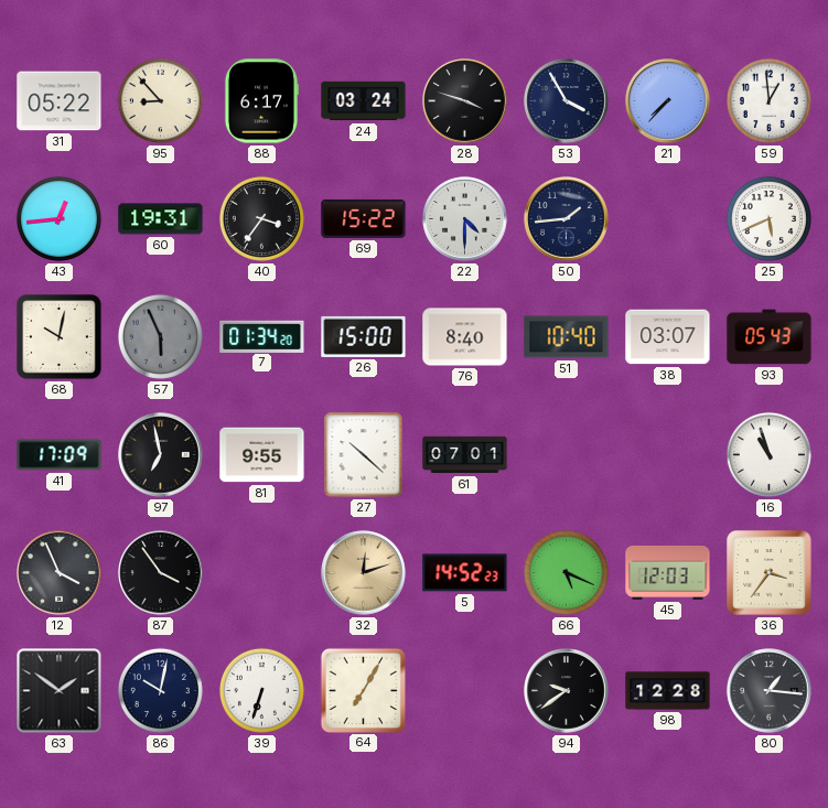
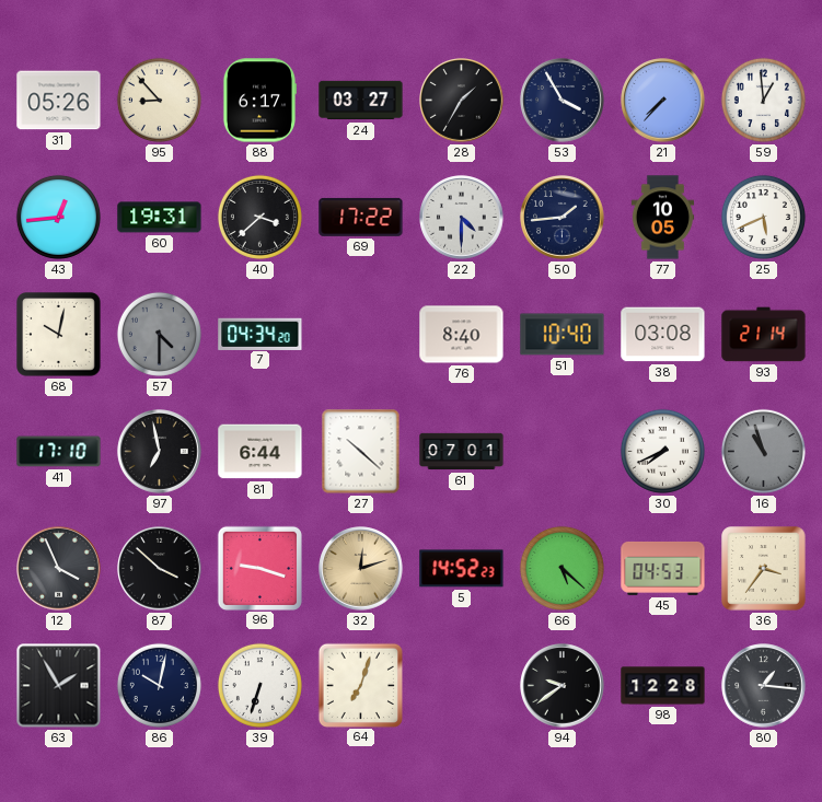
31: 05:22 -> 05:26
24: 03:24 -> 03:27
28: 3:48 -> 1:35
40: 3:36 -> 3:38
69: 15:22 -> 17:22
77: none -> 10:05
57: 5:56 -> 4:30
7: 01:34 -> 04:34
26: 15:00 -> none
38: 03:07 -> 03:08
93: 05:43 -> 21:14
41: 17:09 -> 17:10
81: 9:55 -> 6:44
30: none -> 7:41
16 dial: white -> grey
87: 3:54 -> 3:52
96: none -> 9:18
66: 5:19 -> 5:22
45: 12:03 -> 04:53
63: 1:51 -> 1:55
64: 7:05 -> 7:03
